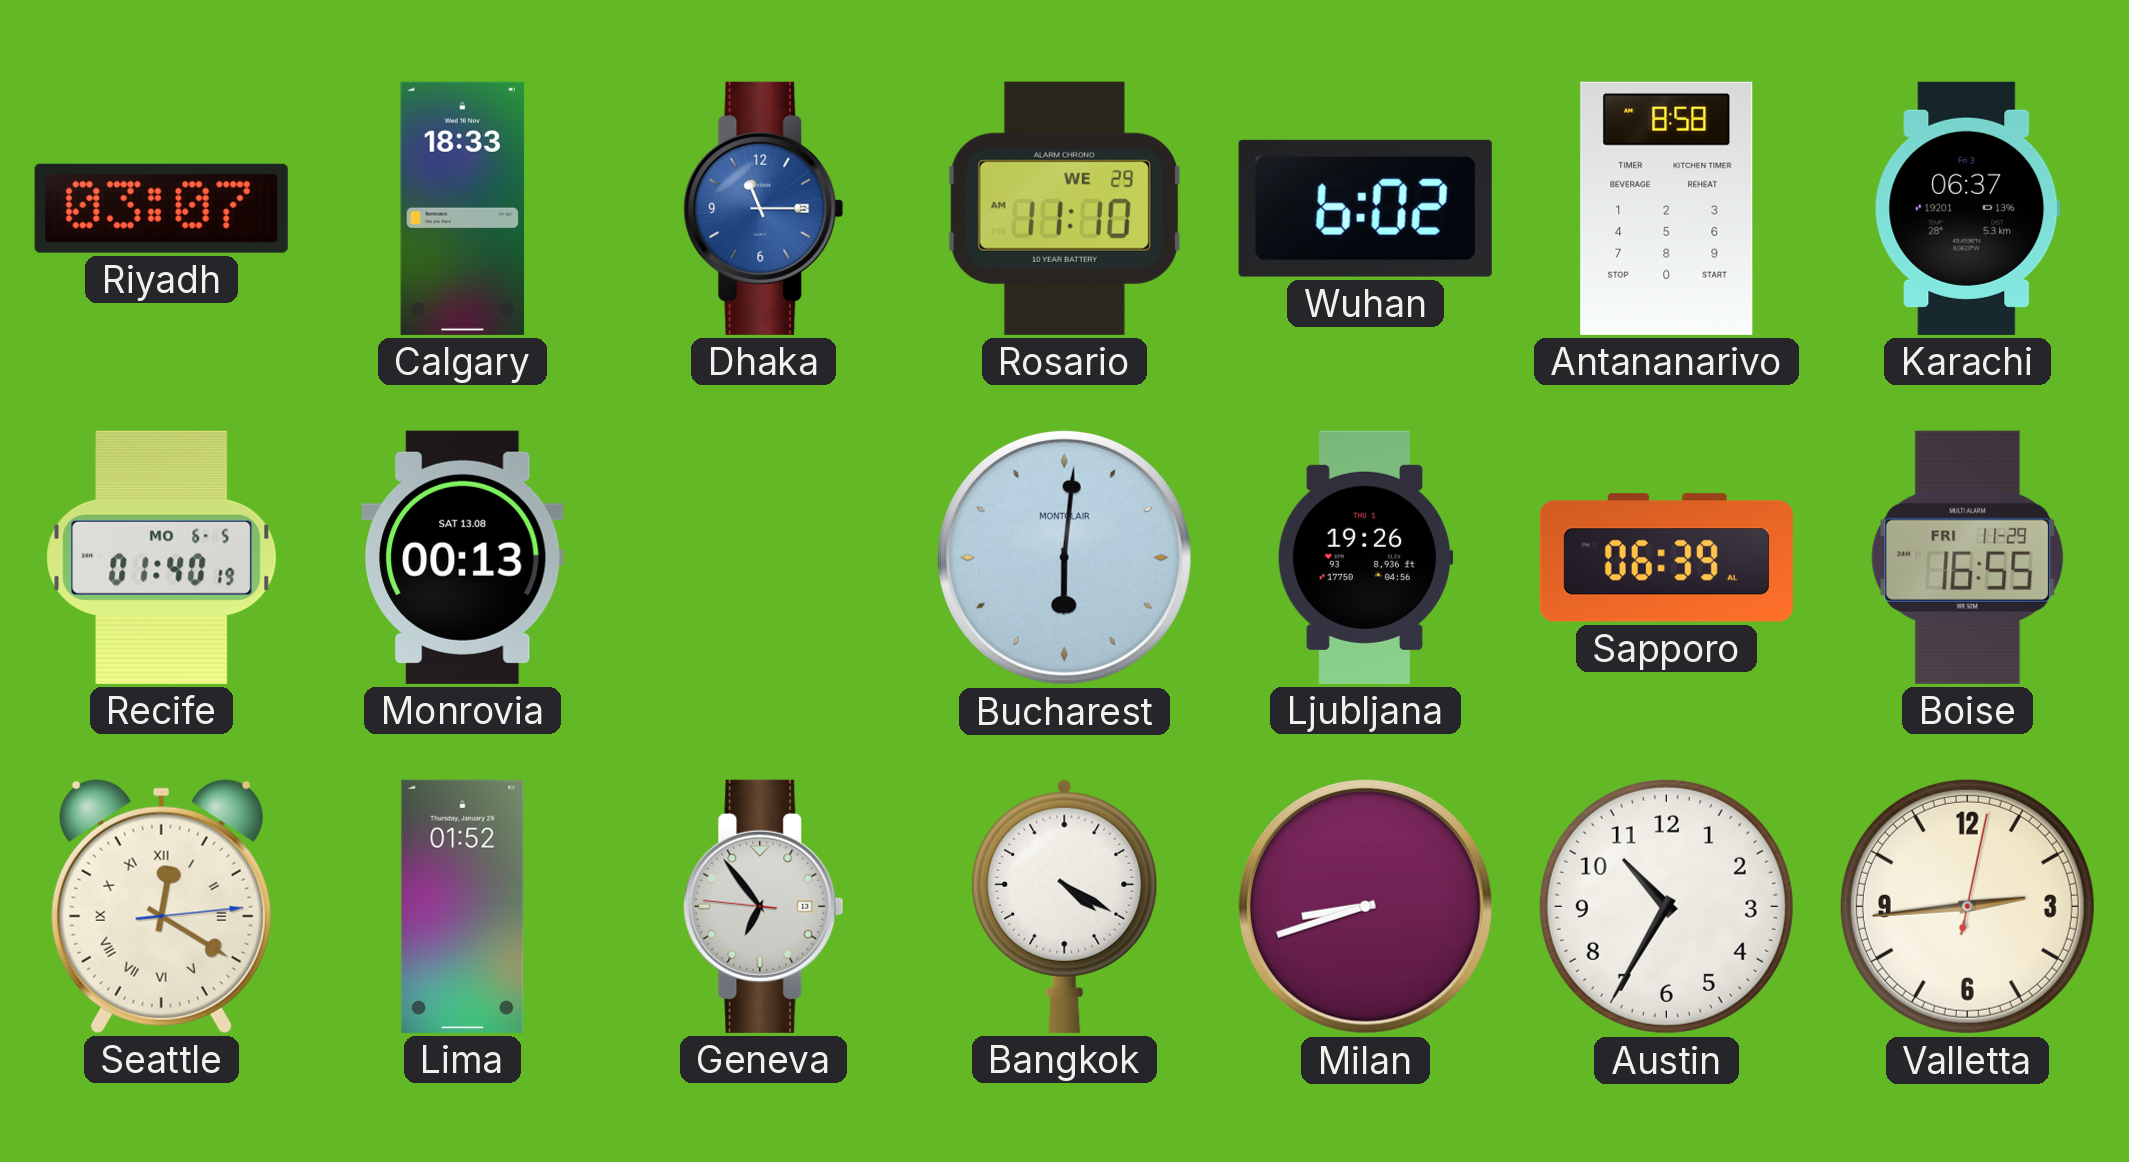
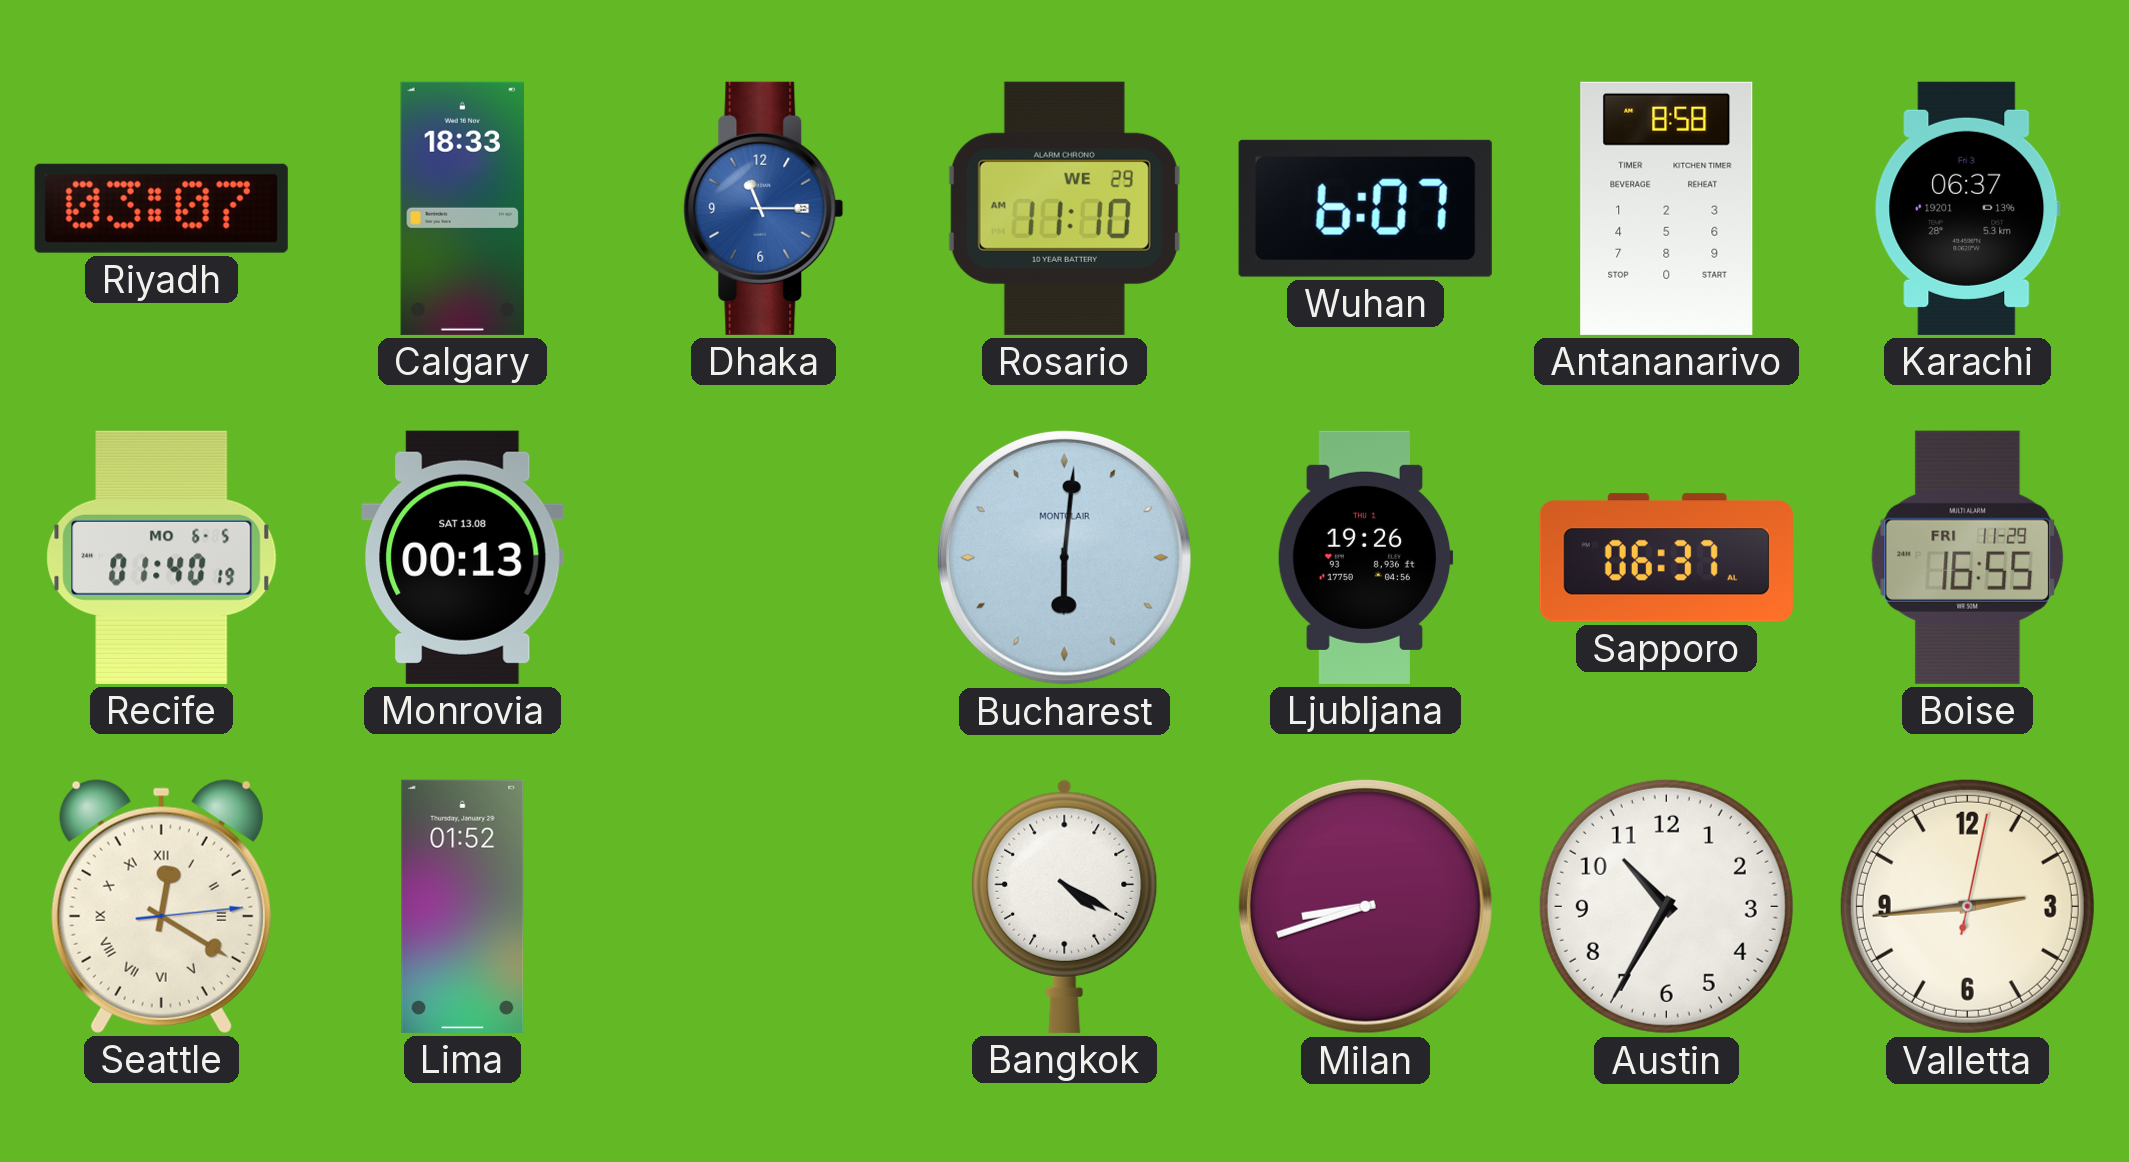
Wuhan: 6:02 -> 6:07
Sapporo: 06:39 -> 06:37
Geneva: 6:53 -> none
